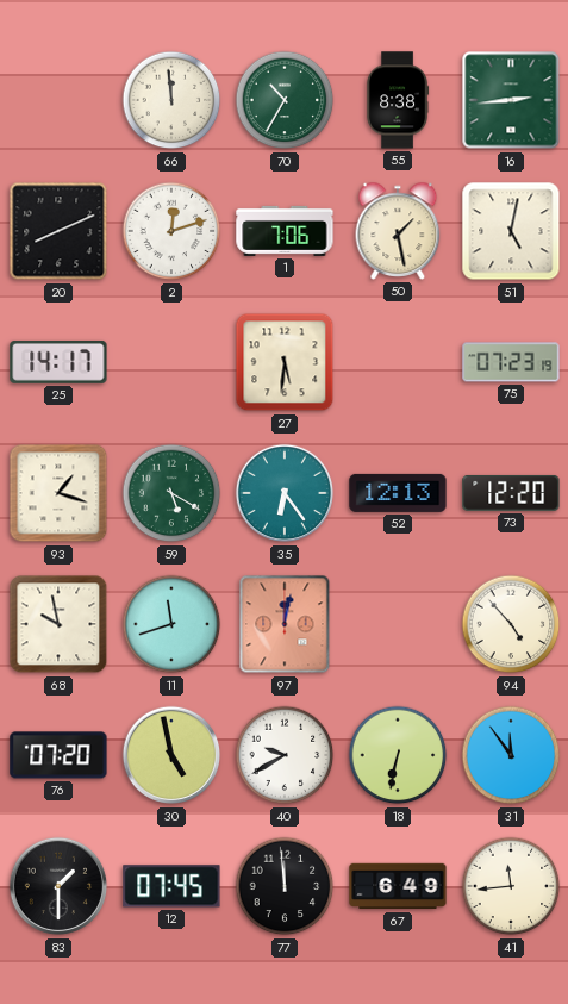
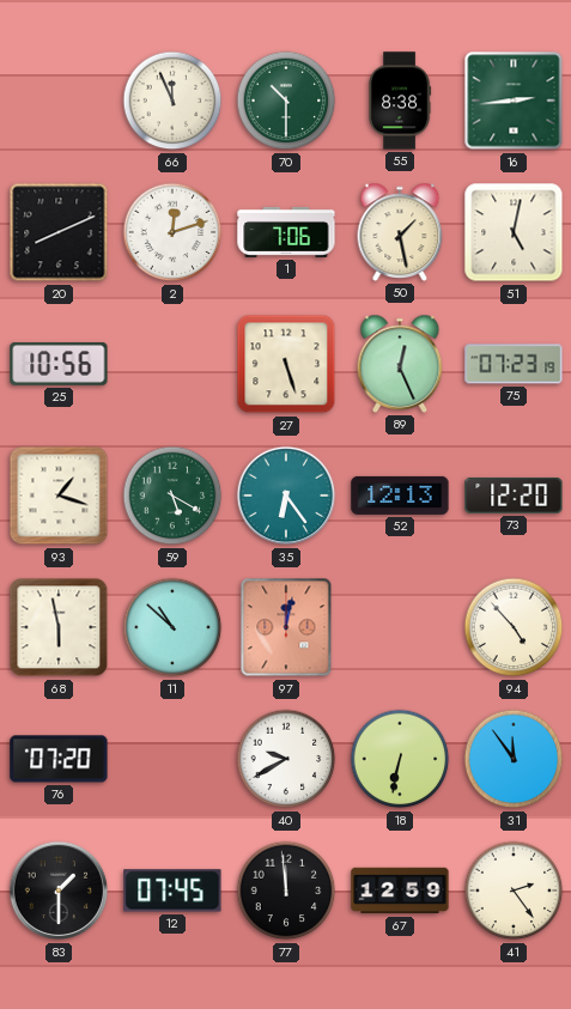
66: 11:59 -> 11:56
70: 10:35 -> 10:30
25: 14:17 -> 10:56
27: 5:31 -> 5:27
89: none -> 12:26
68: 9:58 -> 5:58
11: 11:42 -> 10:52
30: 4:58 -> none
67: 6:49 -> 12:59
41: 11:44 -> 2:24
